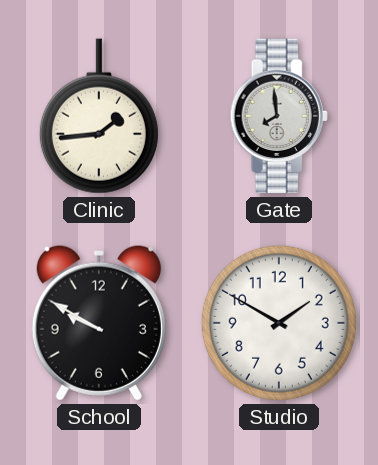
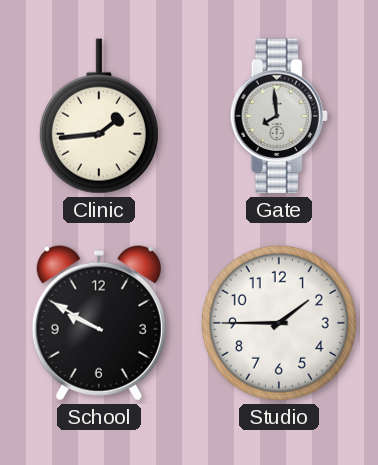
Studio: 1:50 -> 1:45
